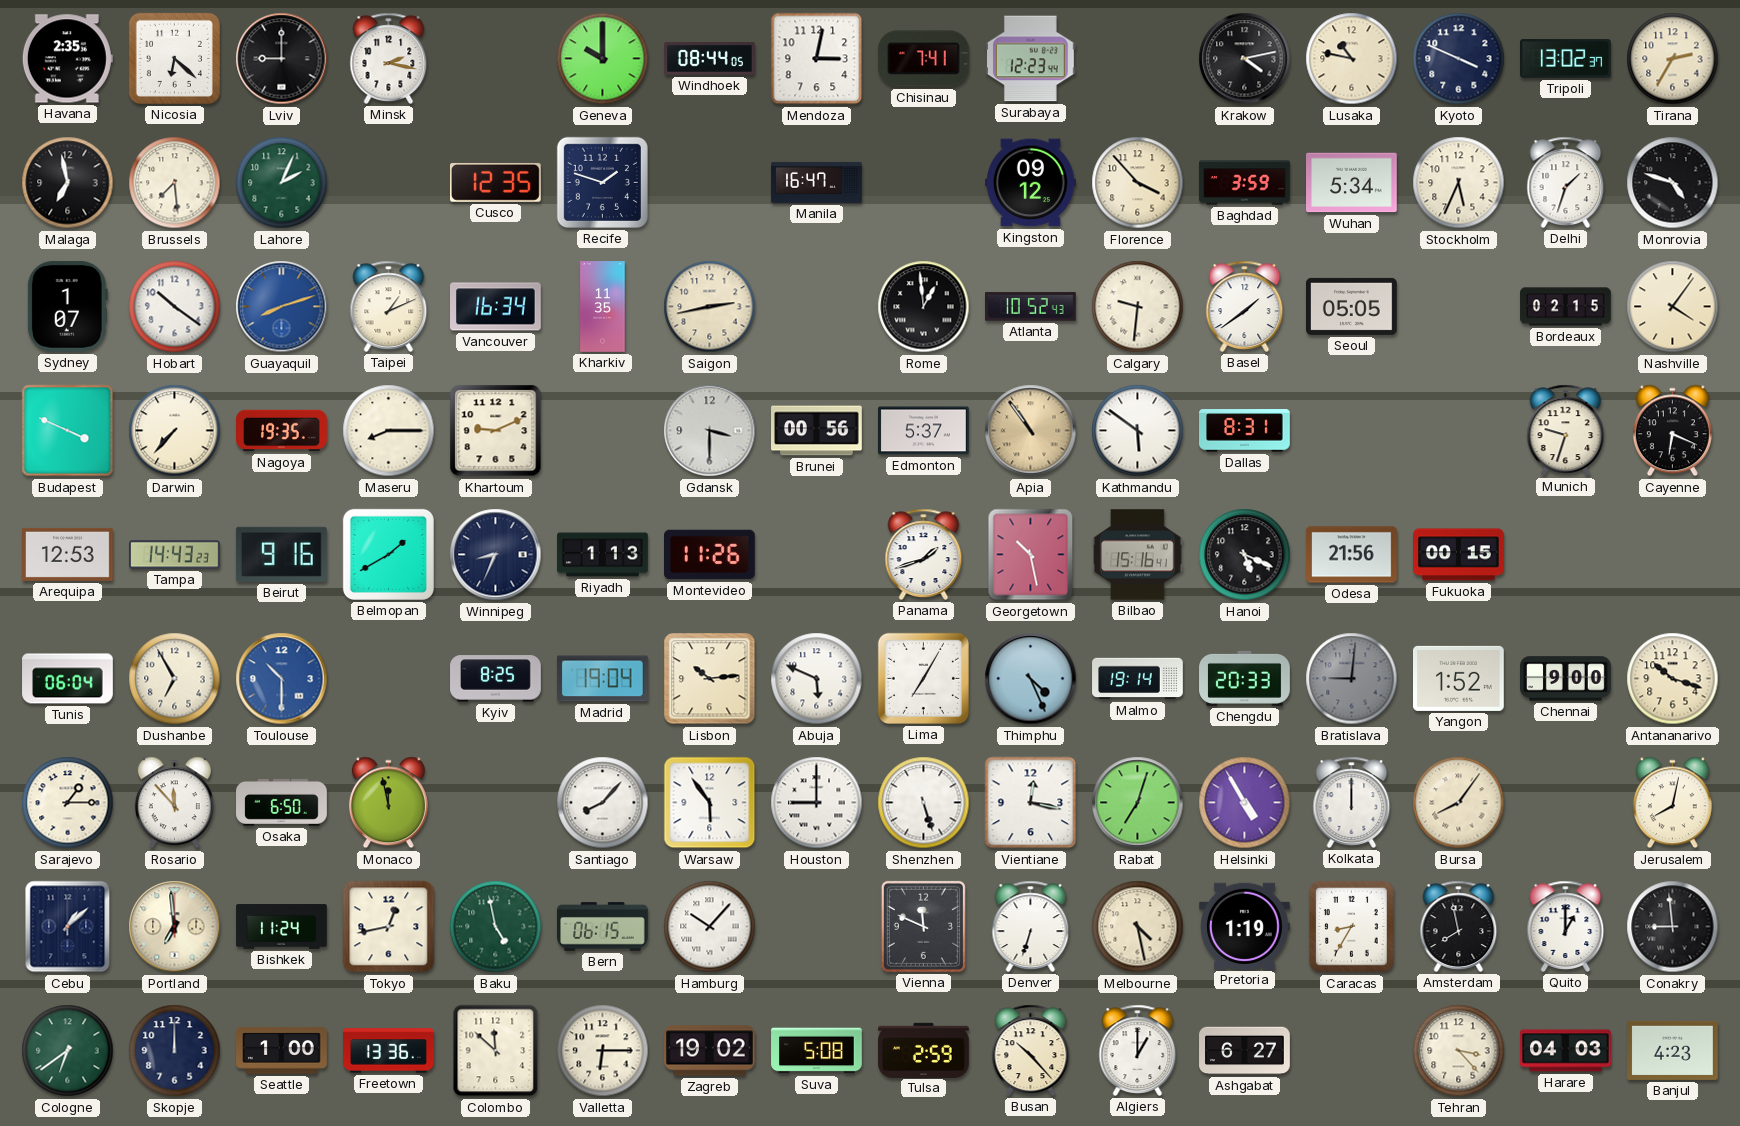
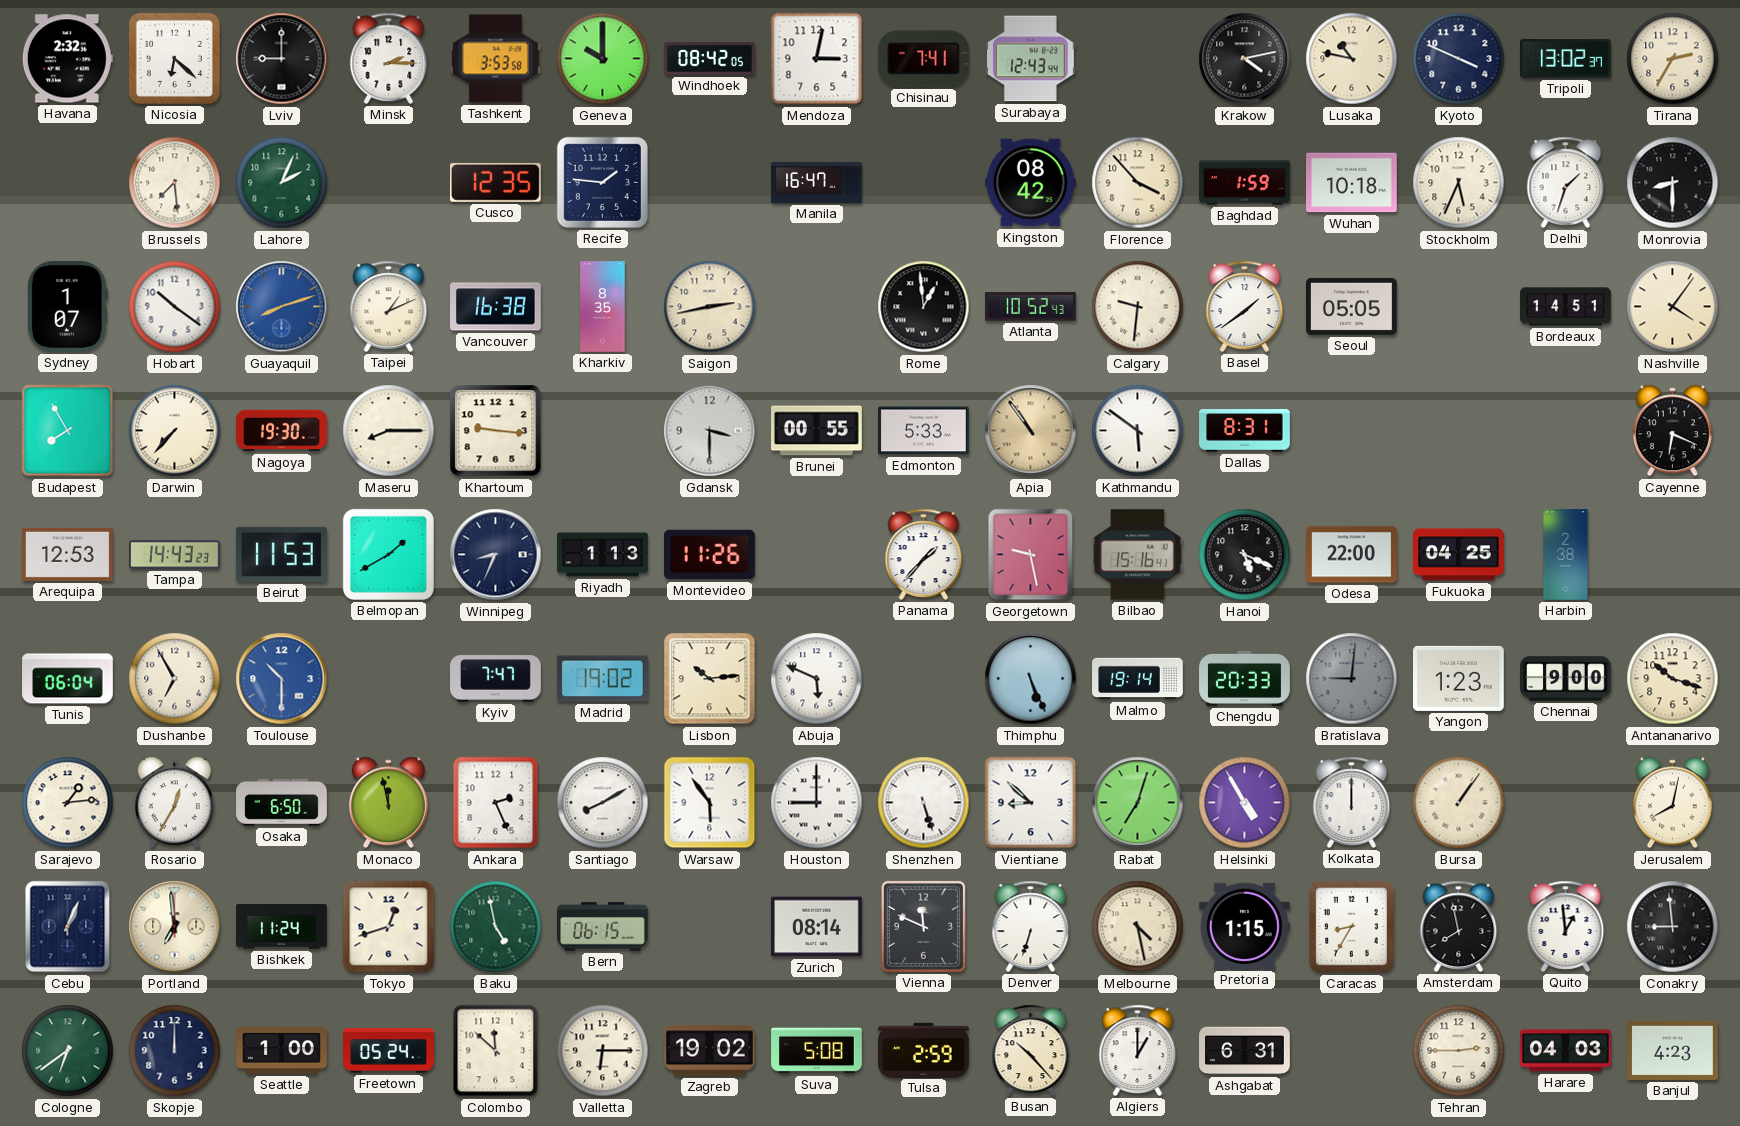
Havana: 2:35 -> 2:32
Minsk: 2:17 -> 2:15
Tashkent: none -> 3:53
Windhoek: 08:44 -> 08:42
Surabaya: 12:23 -> 12:43
Malaga: 6:58 -> none
Recife: 1:48 -> 1:46
Kingston: 09:12 -> 08:42
Baghdad: 3:59 -> 1:59
Wuhan: 5:34 -> 10:18
Monrovia: 4:48 -> 8:30
Vancouver: 16:34 -> 16:38
Kharkiv: 11:35 -> 8:35
Bordeaux: 02:15 -> 14:51
Budapest: 3:49 -> 7:55
Nagoya: 19:35 -> 19:30
Khartoum: 9:11 -> 9:16
Brunei: 00:56 -> 00:55
Edmonton: 5:37 -> 5:33
Munich: 9:33 -> none
Beirut: 9:16 -> 11:53
Panama: 1:42 -> 1:37
Georgetown: 10:28 -> 9:28
Odesa: 21:56 -> 22:00
Fukuoka: 00:15 -> 04:25
Harbin: none -> 2:38
Kyiv: 8:25 -> 7:47
Madrid: 19:04 -> 19:02
Lima: 7:05 -> none
Thimphu: 4:26 -> 5:26
Yangon: 1:52 -> 1:23
Sarajevo: 1:15 -> 1:14
Rosario: 11:53 -> 12:35
Ankara: none -> 2:26
Santiago: 8:07 -> 8:10
Vientiane: 12:17 -> 8:52
Bursa: 8:06 -> 1:06
Cebu: 1:08 -> 1:04
Tokyo: 12:43 -> 12:42
Hamburg: 10:07 -> none
Zurich: none -> 08:14
Pretoria: 1:19 -> 1:15
Quito: 1:00 -> 12:59
Freetown: 13:36 -> 05:24
Ashgabat: 6:27 -> 6:31
Tehran: 3:23 -> 2:45
